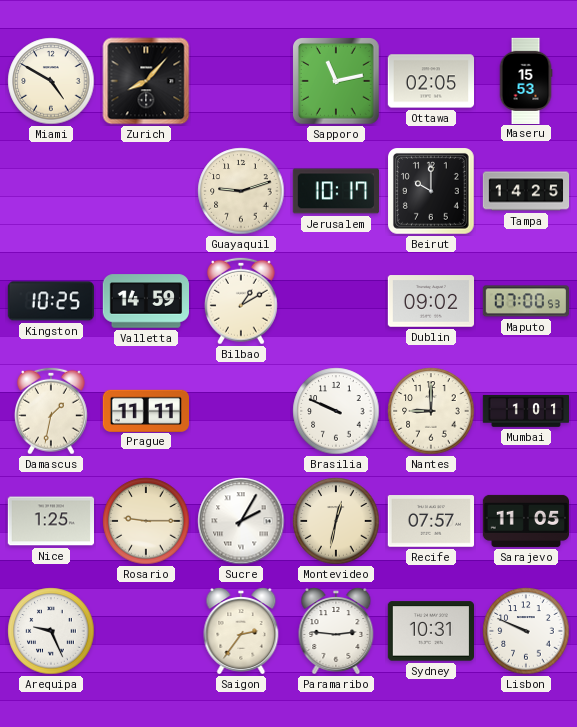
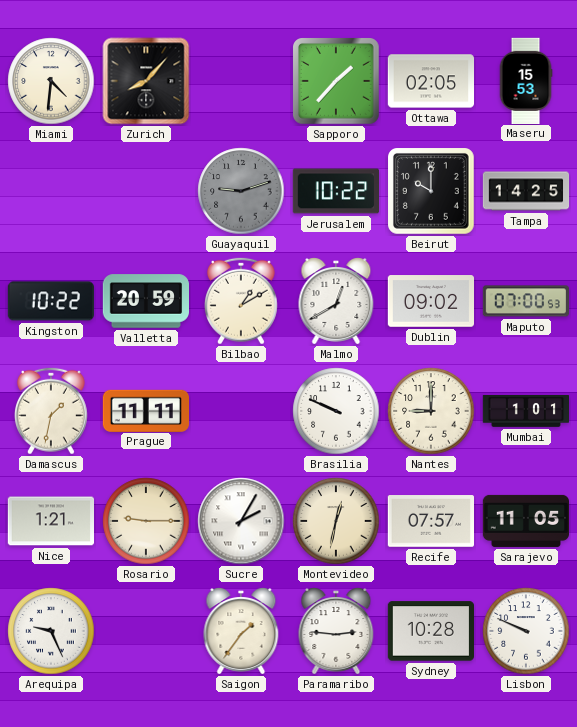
Miami: 4:50 -> 4:31
Sapporo: 11:13 -> 1:37
Guayaquil dial: cream -> grey
Jerusalem: 10:17 -> 10:22
Kingston: 10:25 -> 10:22
Valletta: 14:59 -> 20:59
Malmo: none -> 12:40
Nice: 1:25 -> 1:21
Saigon: 2:36 -> 1:36
Sydney: 10:31 -> 10:28
